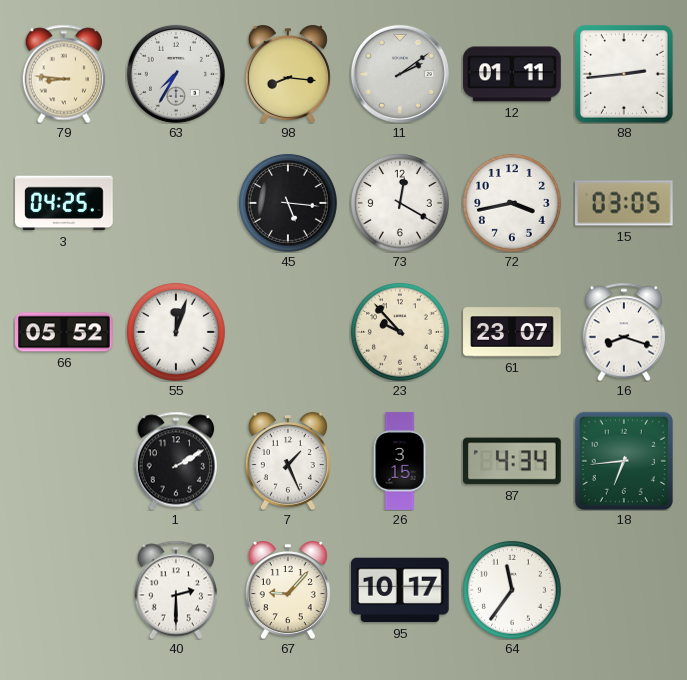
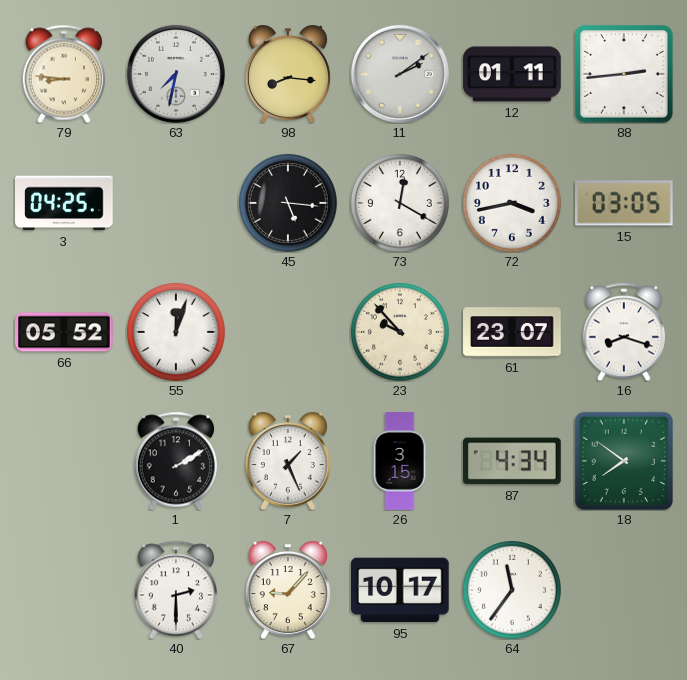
63: 7:35 -> 7:32
18: 6:44 -> 7:51
